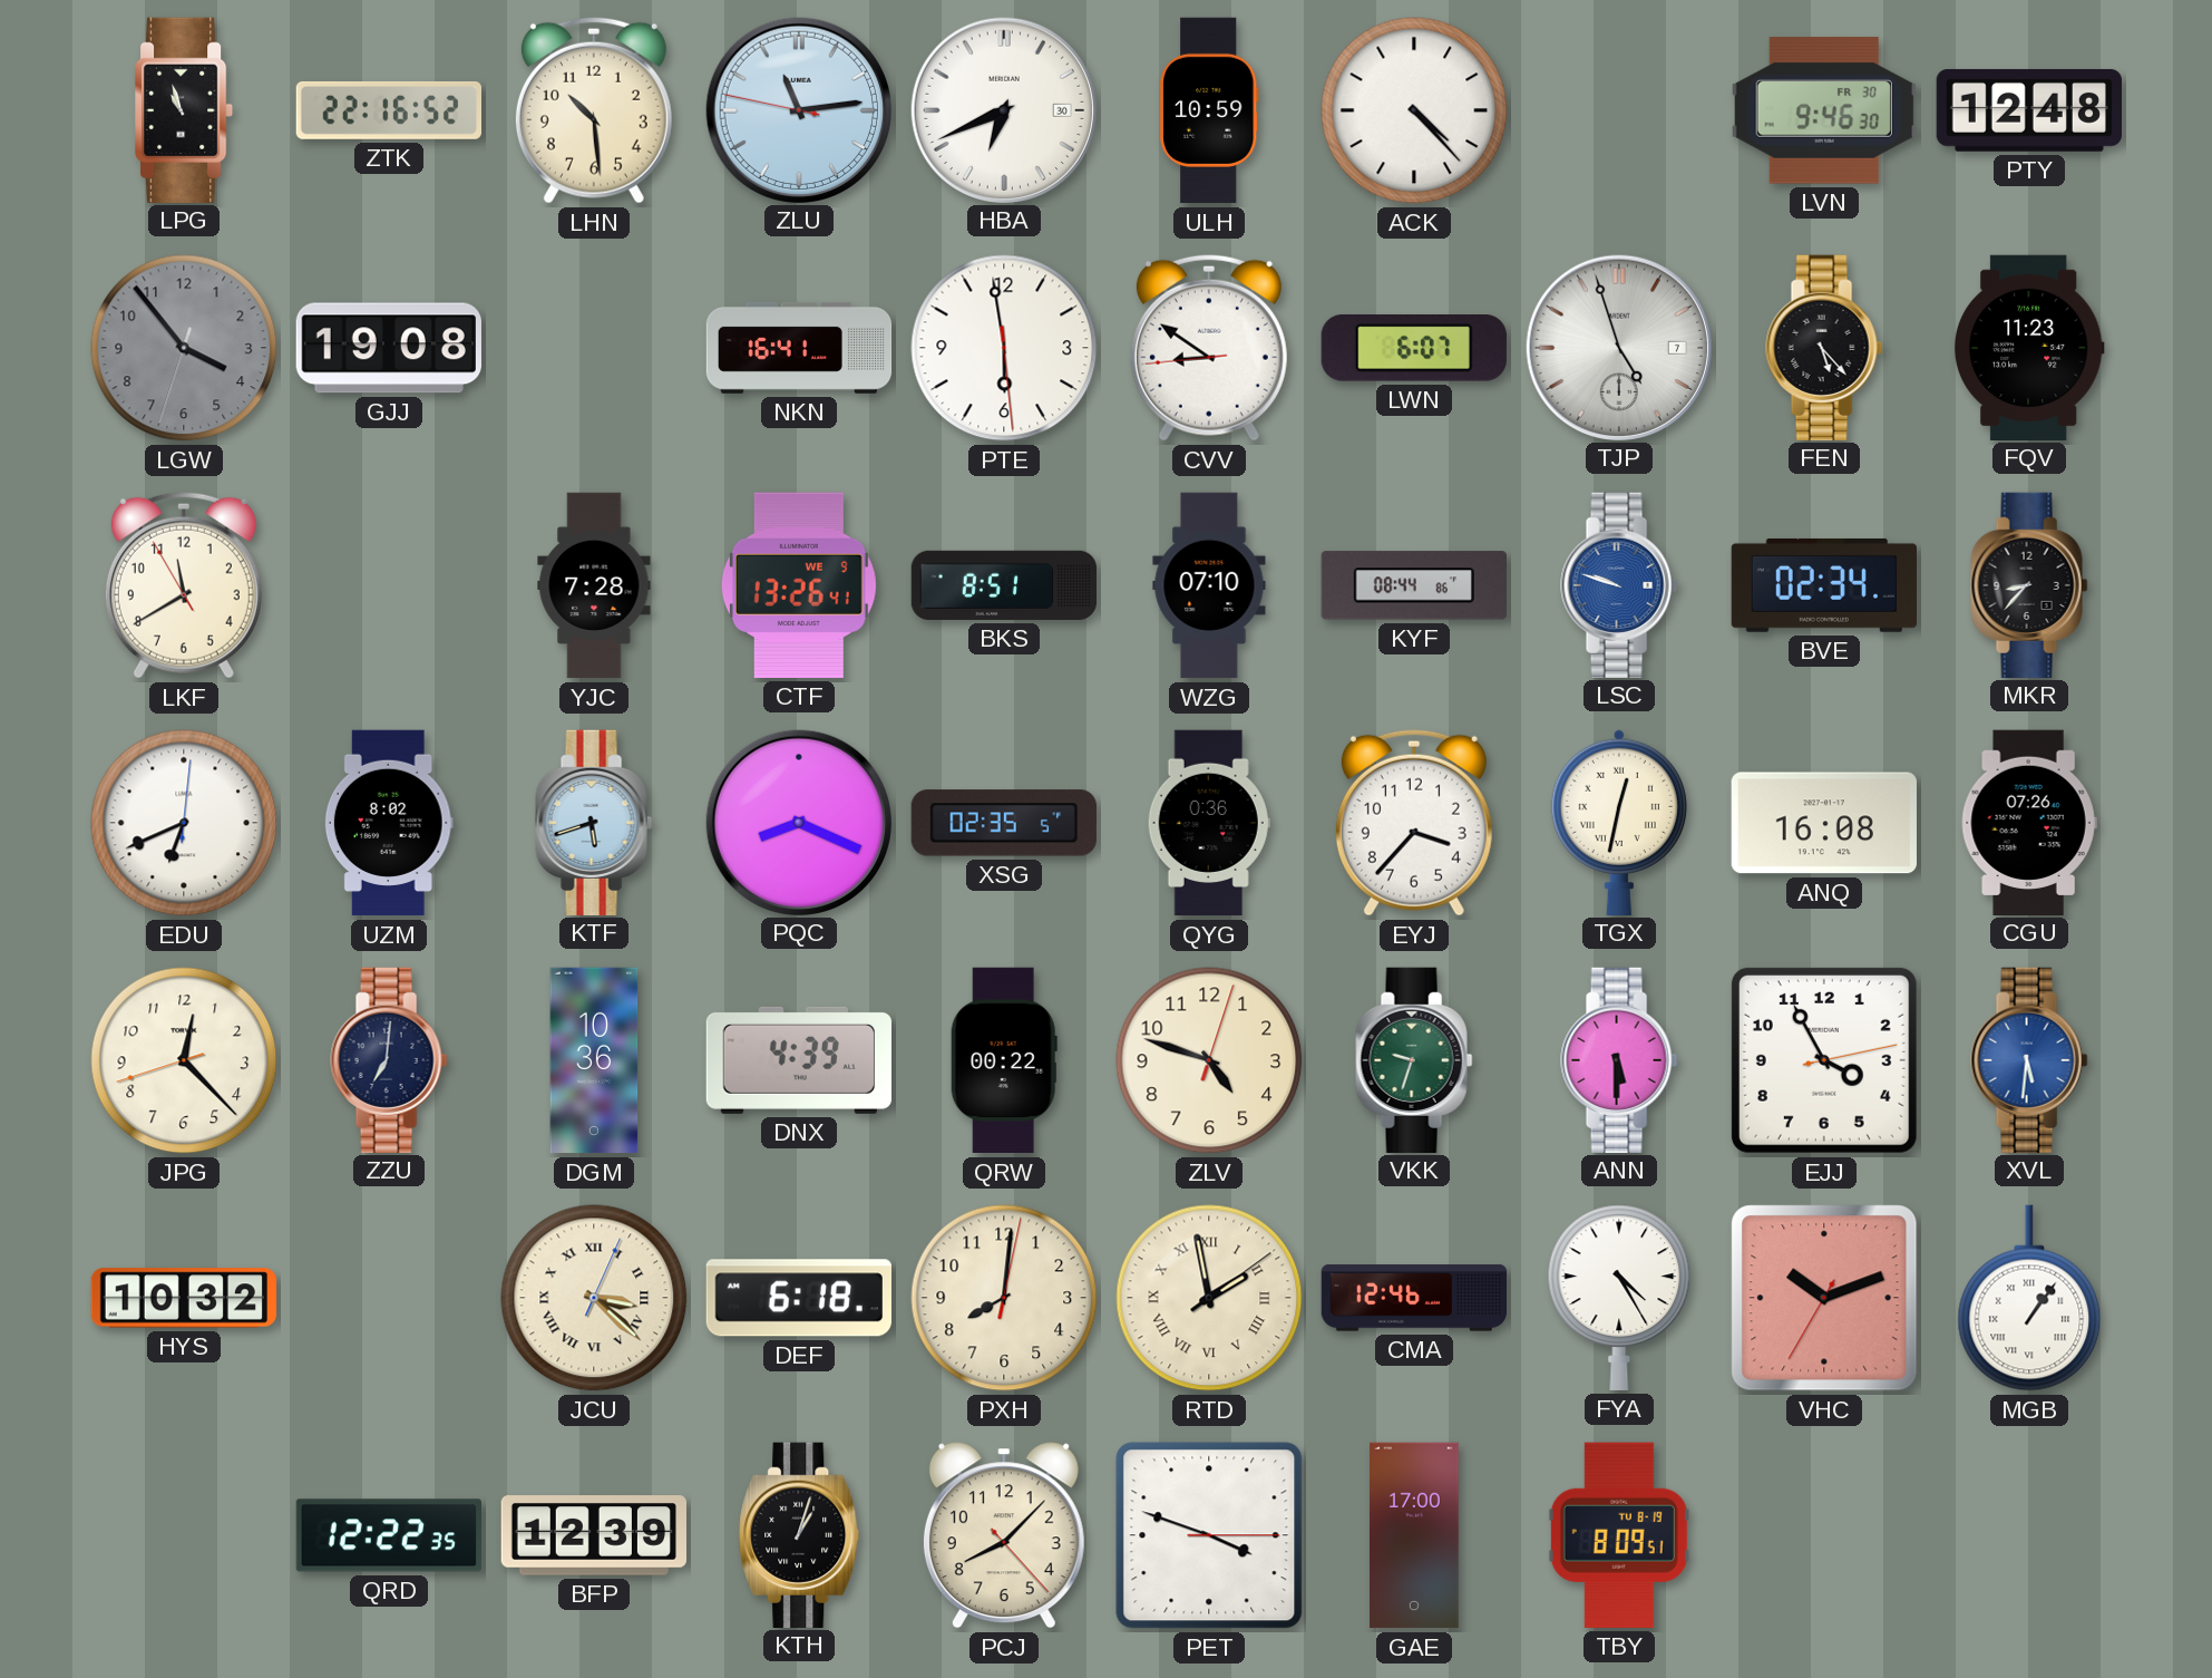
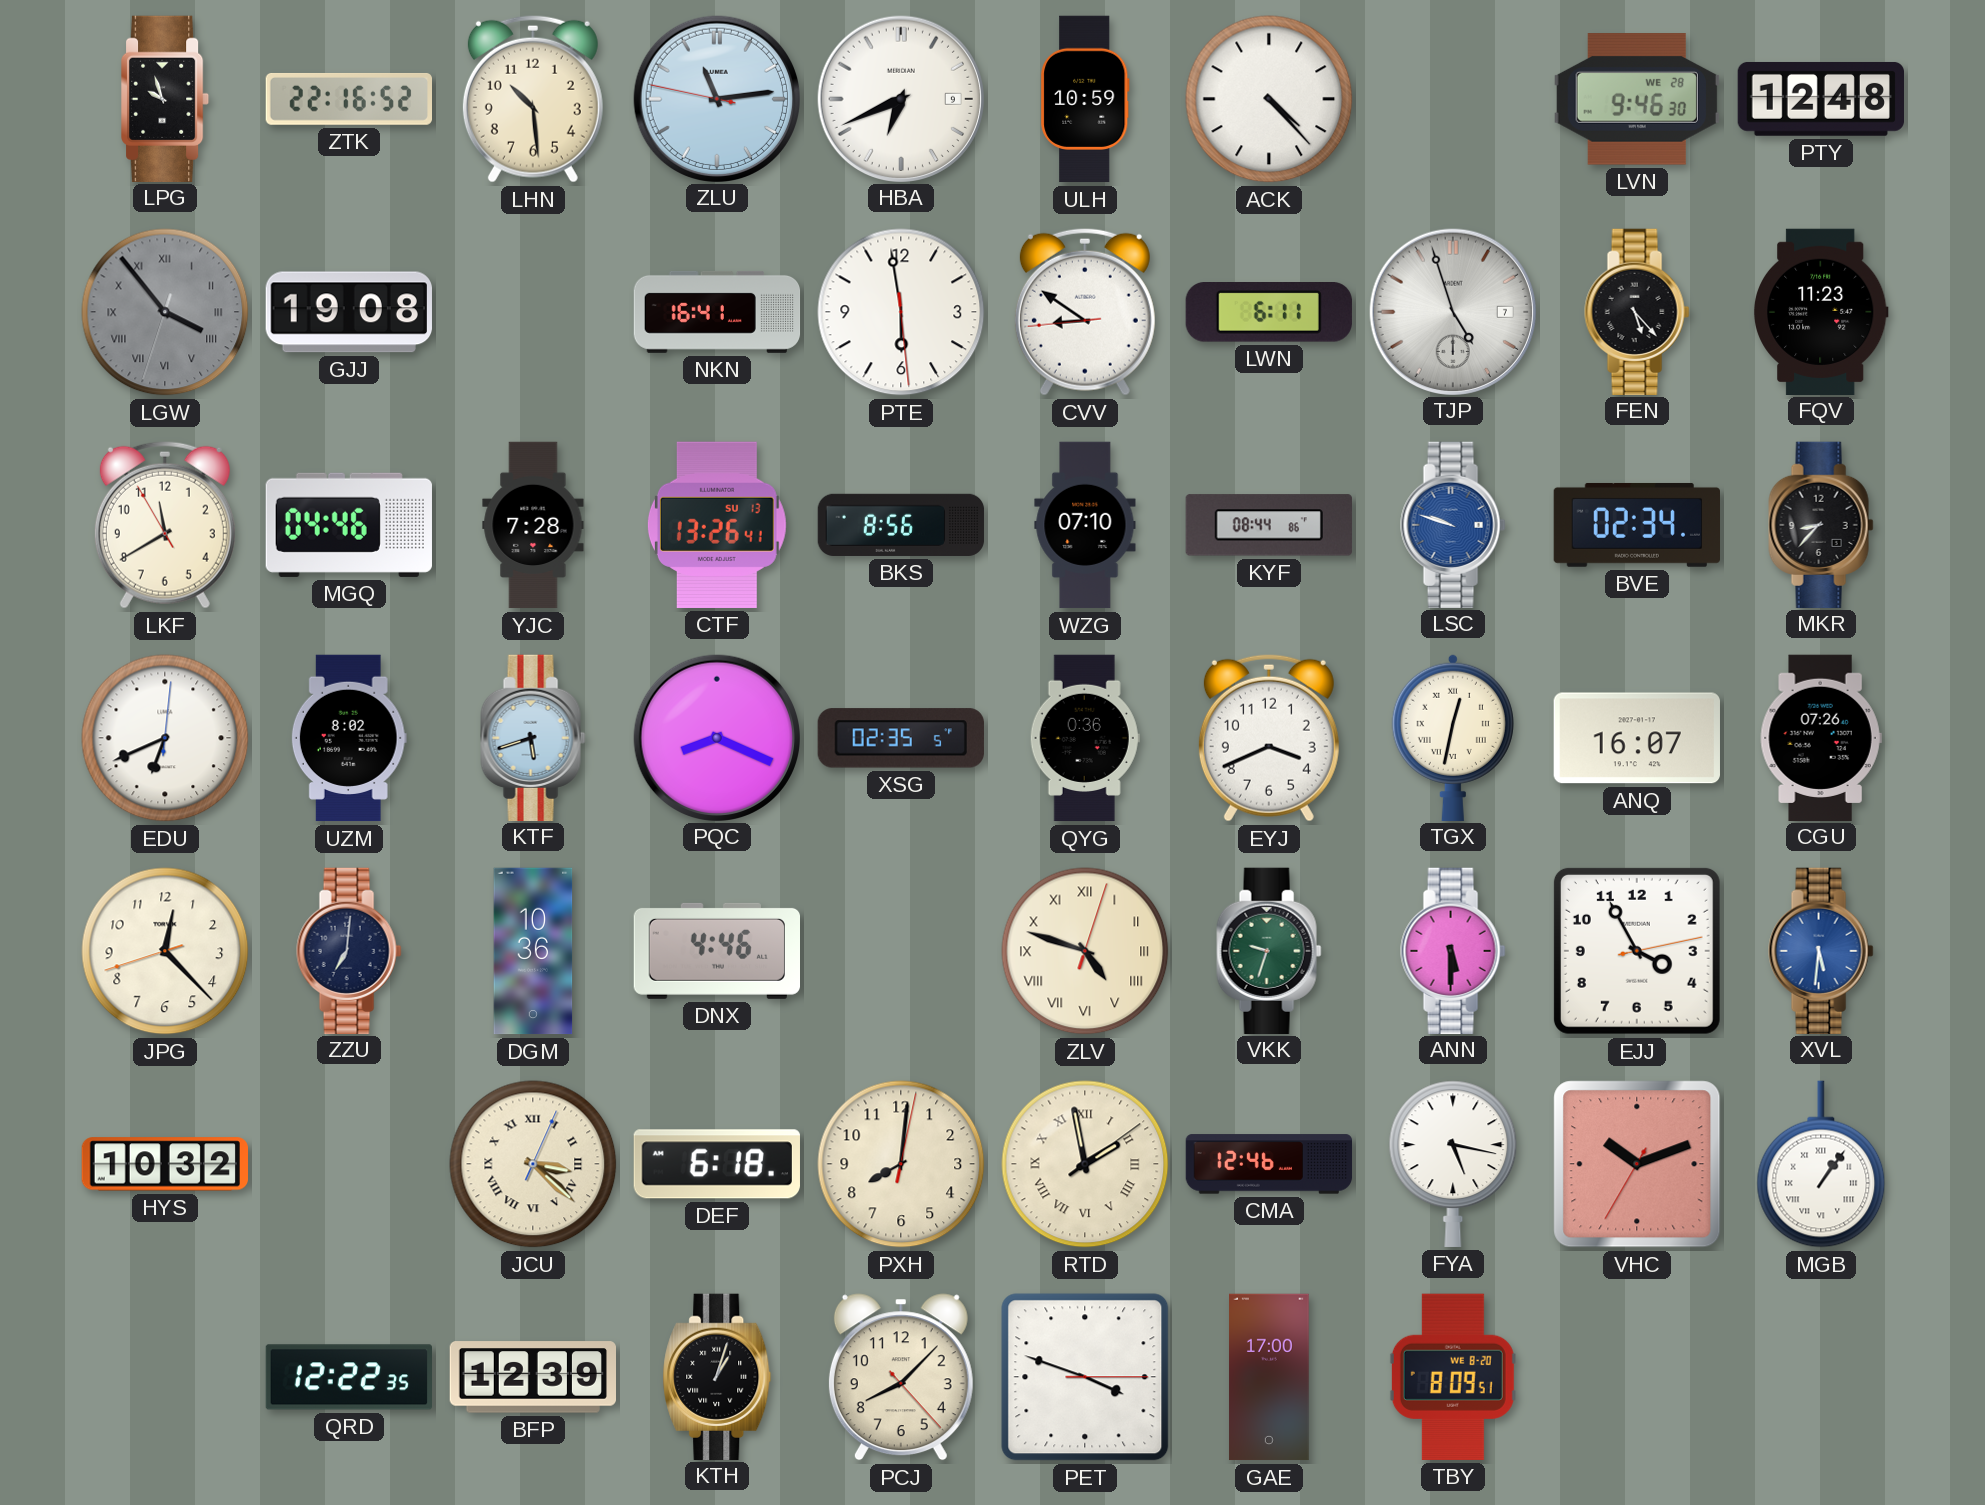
LPG: 10:57 -> 9:57
HBA date: 30 -> 9
LVN date: FR 30 -> WE 28
LGW numerals: Arabic -> Roman
LWN: 6:07 -> 6:11
MGQ: none -> 04:46
CTF date: WE 9 -> SU 13
BKS: 8:51 -> 8:56
EYJ: 3:37 -> 3:41
ANQ: 16:08 -> 16:07
DNX: 4:39 -> 4:46
QRW: 00:22 -> none
ZLV numerals: Arabic -> Roman
FYA: 4:25 -> 5:17
TBY date: TU 8-19 -> WE 8-20
